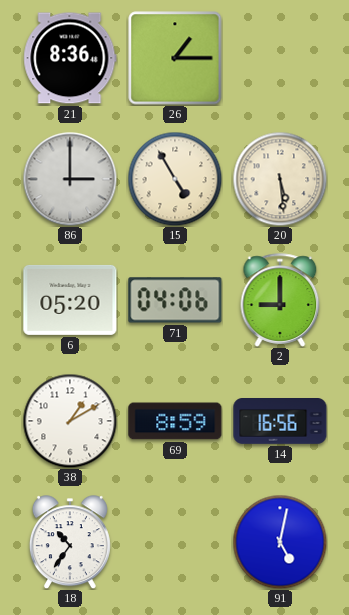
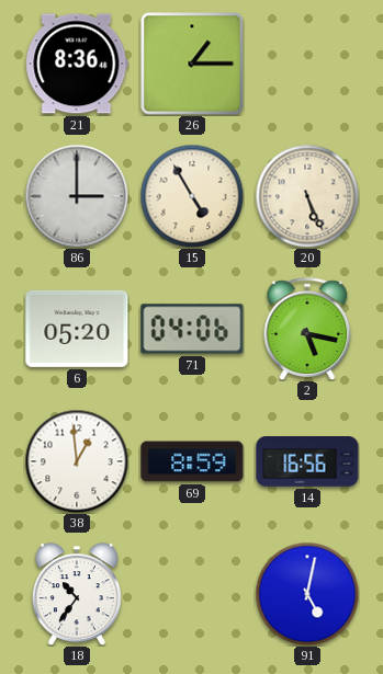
20: 5:29 -> 5:26
2: 9:00 -> 5:17
38: 1:10 -> 12:59
